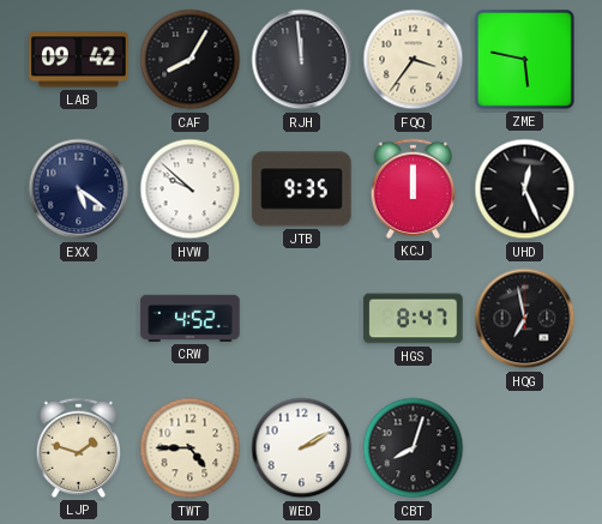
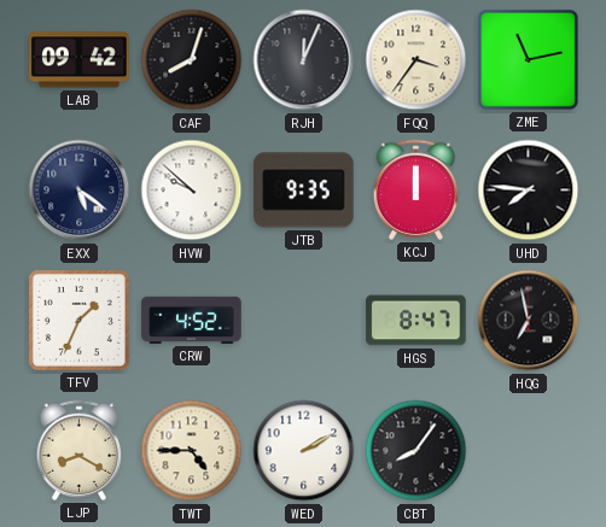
CAF: 8:05 -> 8:03
RJH: 11:59 -> 12:04
ZME: 5:47 -> 11:13
UHD: 12:26 -> 7:46
TFV: none -> 1:34
LJP: 1:48 -> 8:20
CBT: 8:03 -> 8:06
